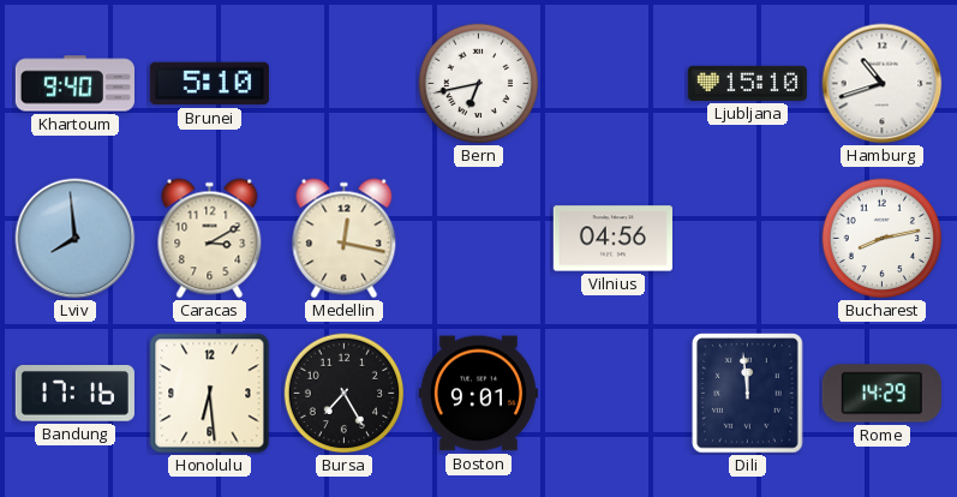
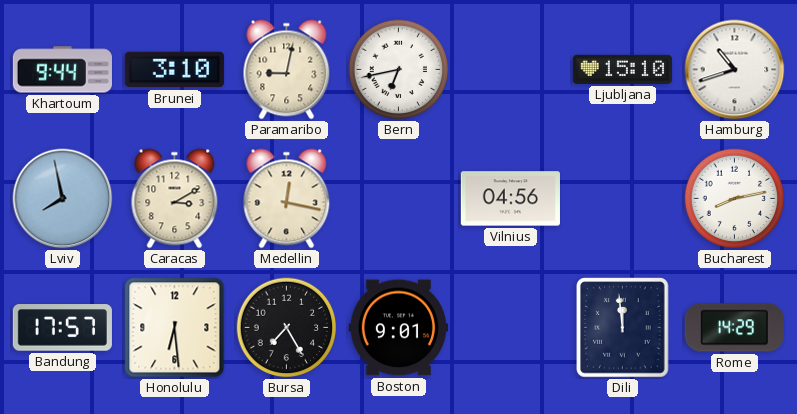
Khartoum: 9:40 -> 9:44
Brunei: 5:10 -> 3:10
Paramaribo: none -> 9:02
Lviv: 7:59 -> 7:58
Bandung: 17:16 -> 17:57
